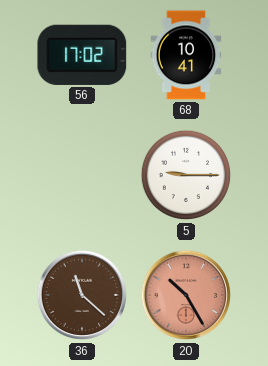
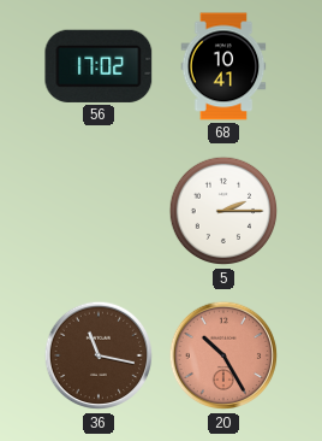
5: 9:15 -> 2:15
36: 11:22 -> 11:17
